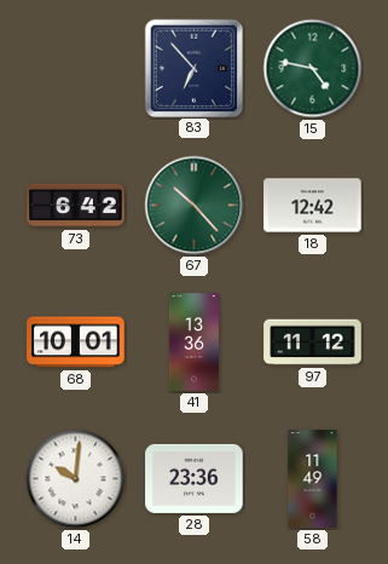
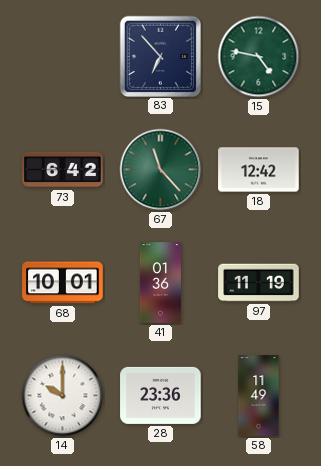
67: 10:23 -> 11:23
41: 13:36 -> 01:36
97: 11:12 -> 11:19
14: 10:01 -> 10:00
